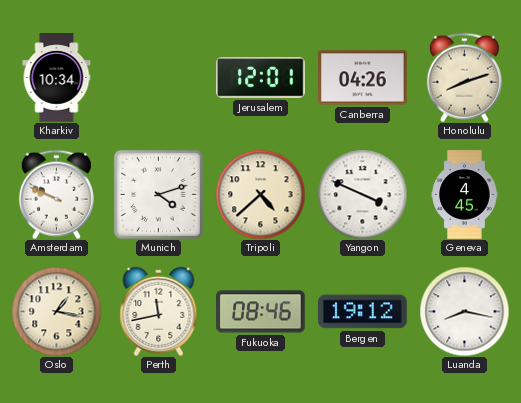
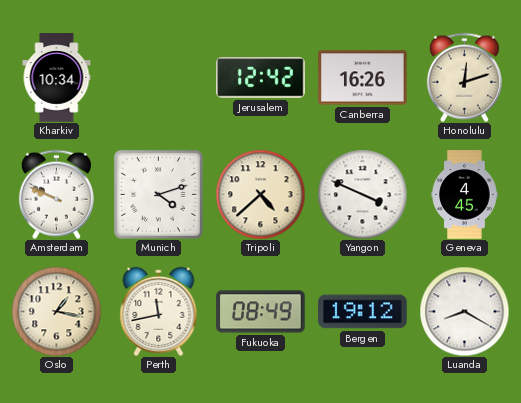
Jerusalem: 12:01 -> 12:42
Canberra: 04:26 -> 16:26
Honolulu: 8:12 -> 12:12
Fukuoka: 08:46 -> 08:49
Luanda: 8:17 -> 8:20
